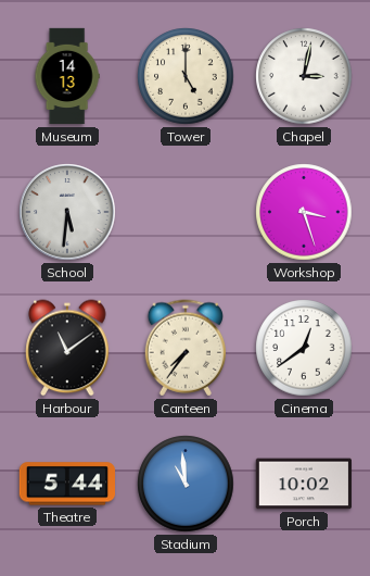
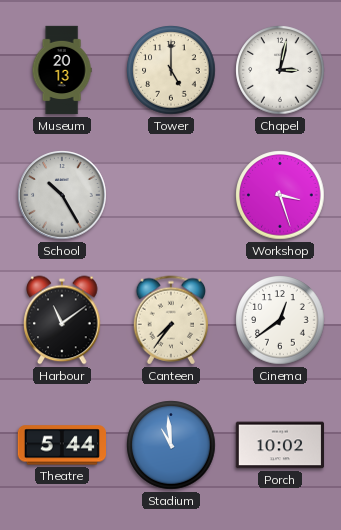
Museum: 14:13 -> 20:13
School: 5:31 -> 10:25
